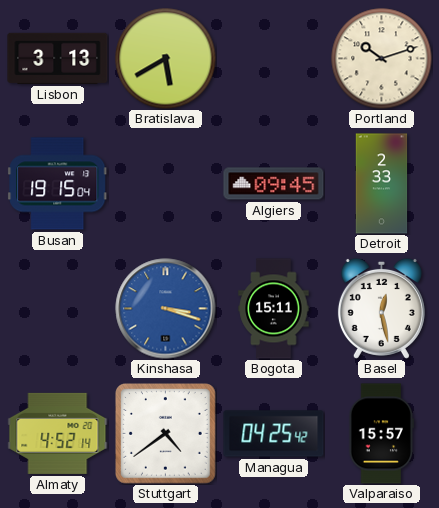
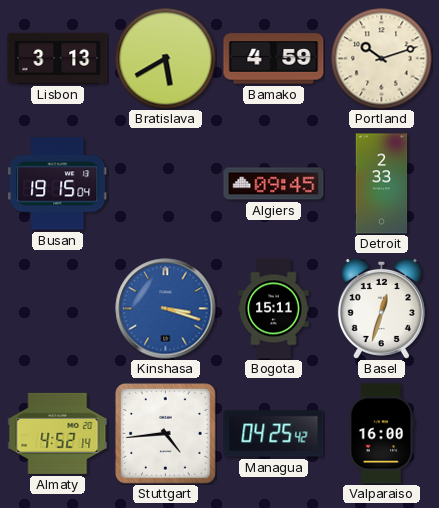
Bamako: none -> 4:59
Basel: 12:28 -> 12:33
Stuttgart: 4:39 -> 4:44
Valparaiso: 15:57 -> 16:00
